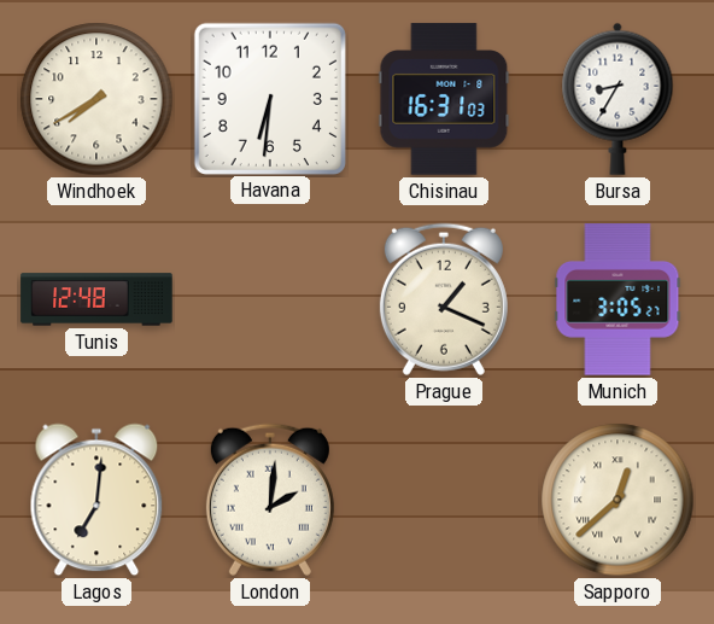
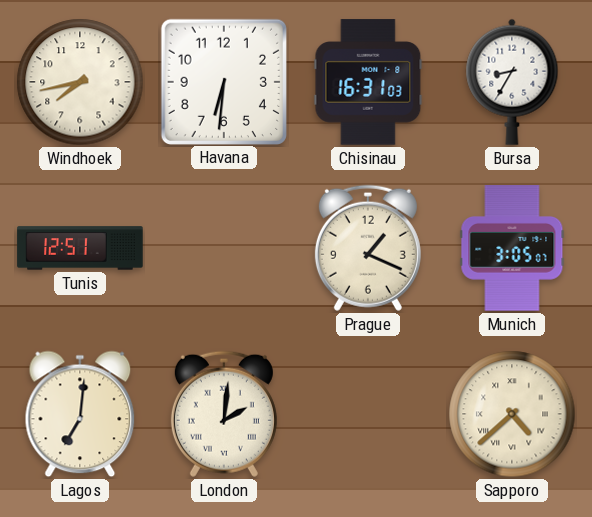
Windhoek: 7:40 -> 7:43
Tunis: 12:48 -> 12:51
Munich: 3:05:27 -> 3:05:07
Sapporo: 12:38 -> 4:38
